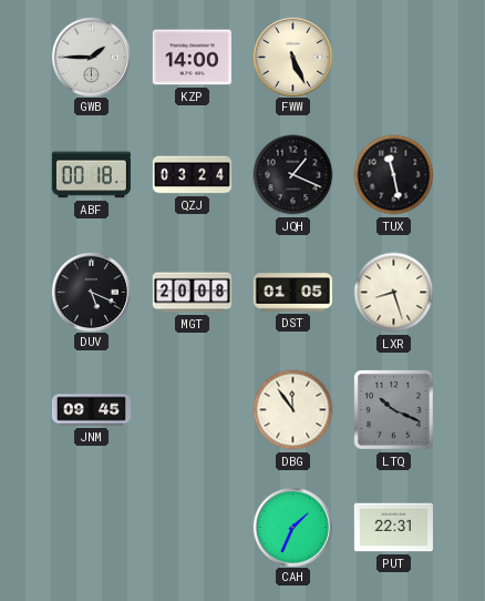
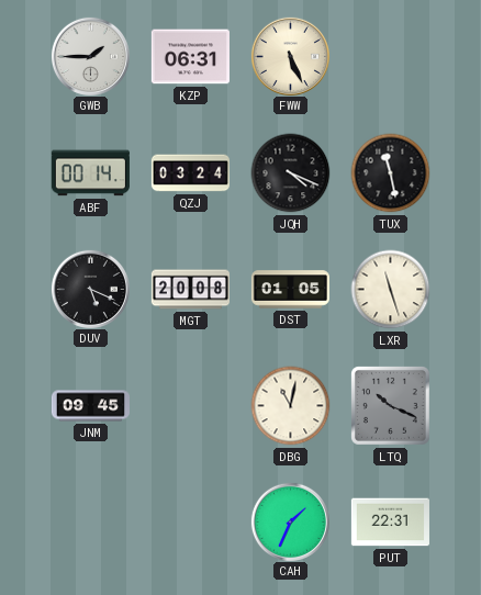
KZP: 14:00 -> 06:31
ABF: 00:18 -> 00:14
JQH: 1:19 -> 4:19
LXR: 8:27 -> 11:27
DBG: 11:54 -> 11:02
